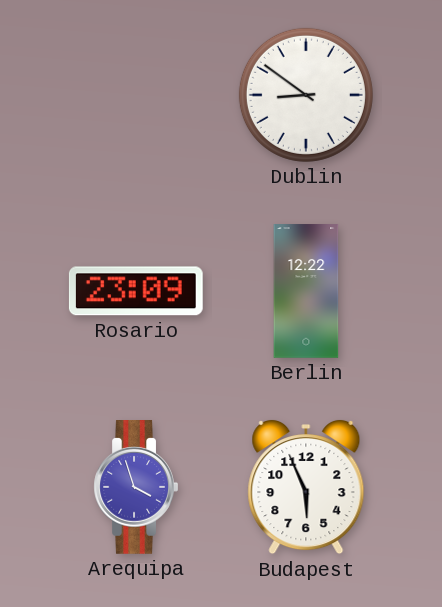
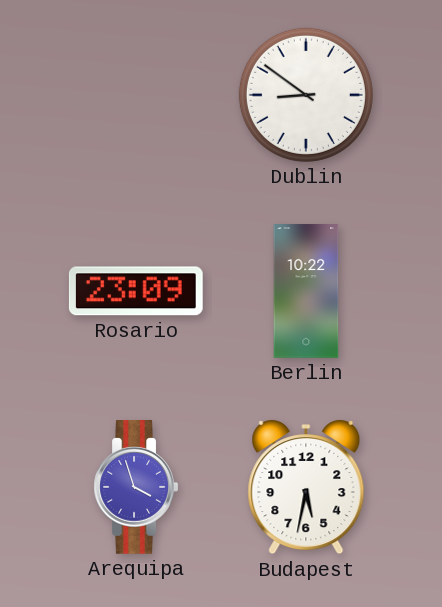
Berlin: 12:22 -> 10:22
Budapest: 5:56 -> 5:32
